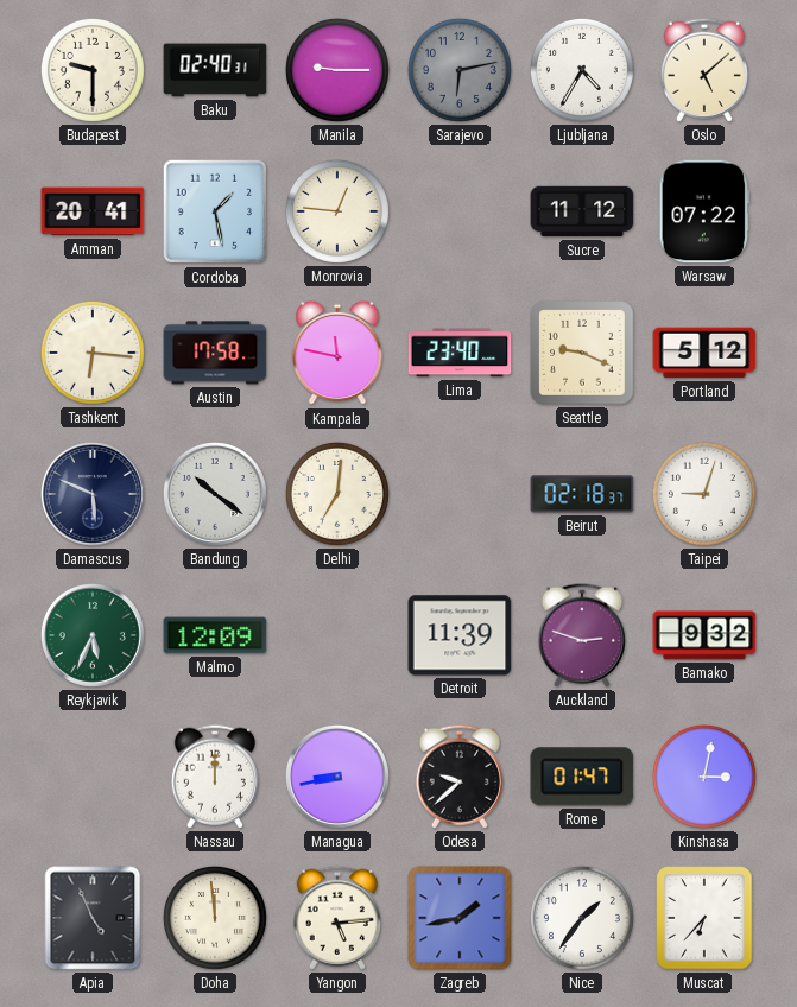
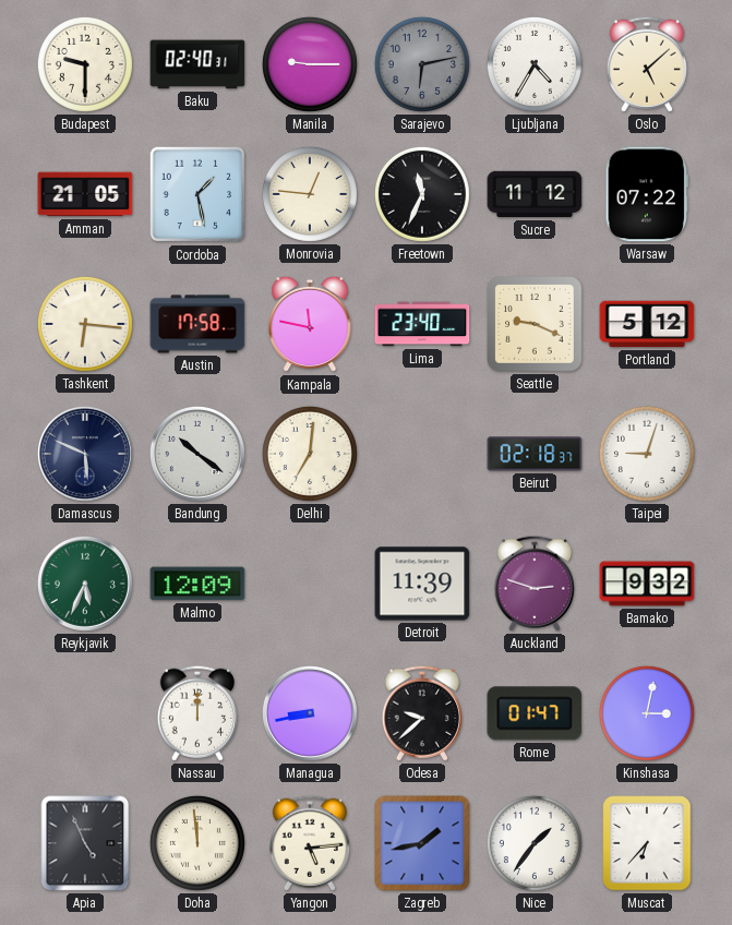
Amman: 20:41 -> 21:05
Freetown: none -> 11:34
